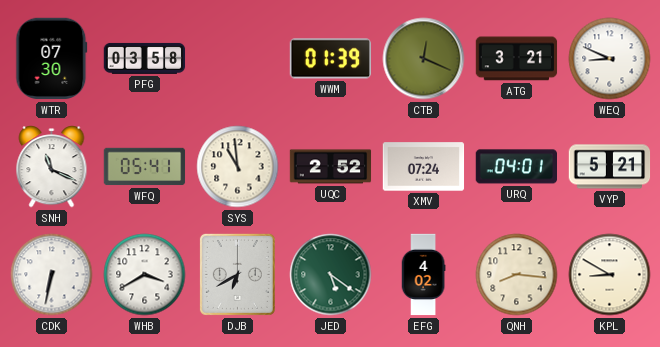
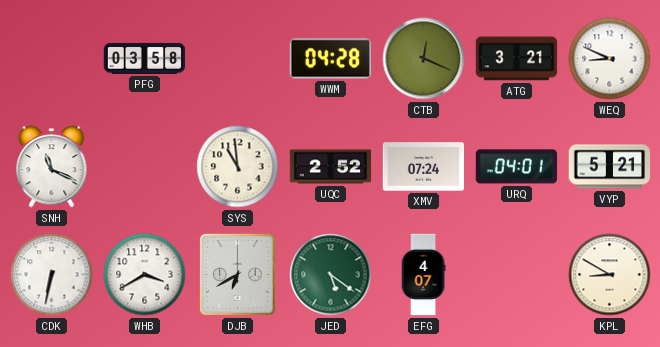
WTR: 07:30 -> none
WWM: 01:39 -> 04:28
WFQ: 05:41 -> none
EFG: 4:02 -> 4:07
QNH: 8:16 -> none
